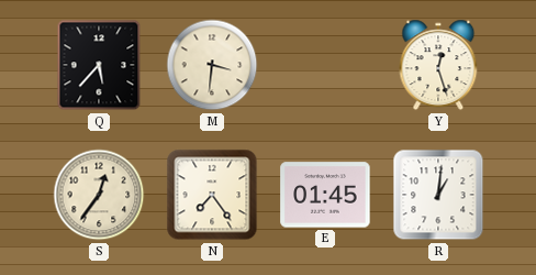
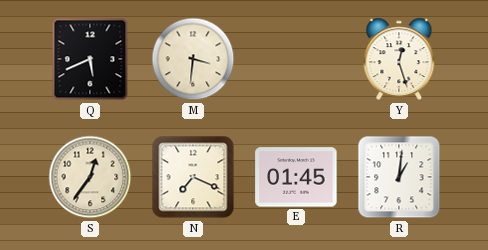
Q: 5:37 -> 5:41
N: 7:24 -> 7:19
